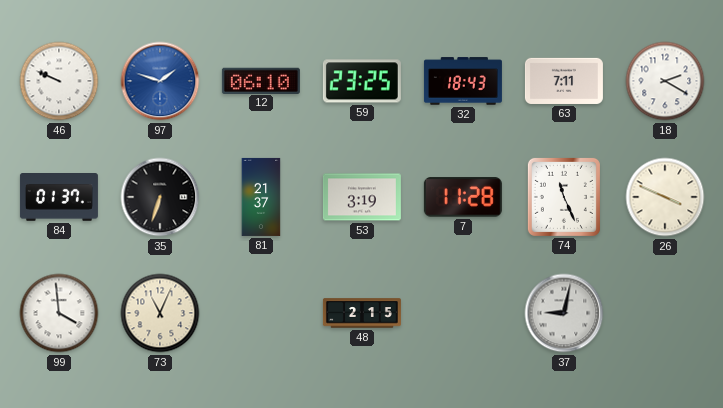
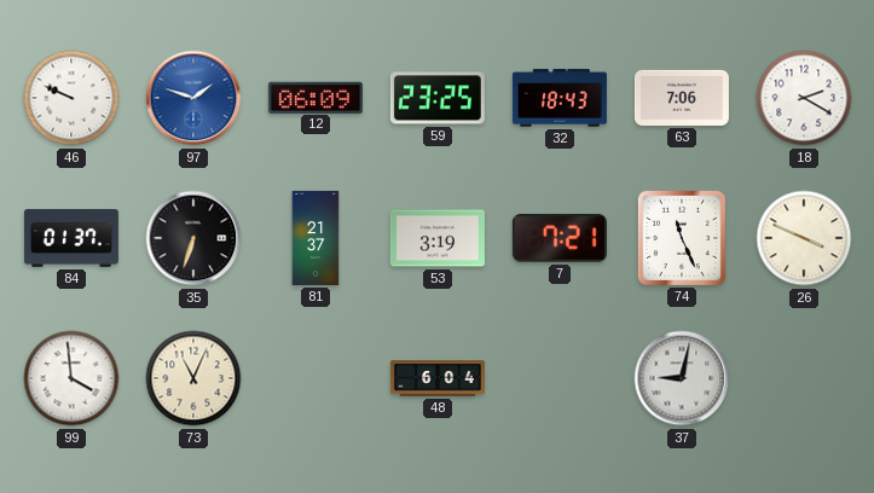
12: 06:10 -> 06:09
63: 7:11 -> 7:06
7: 11:28 -> 7:21
48: 2:15 -> 6:04
